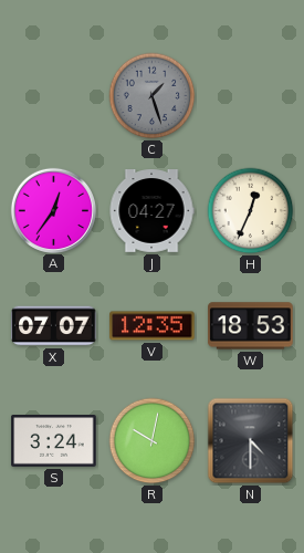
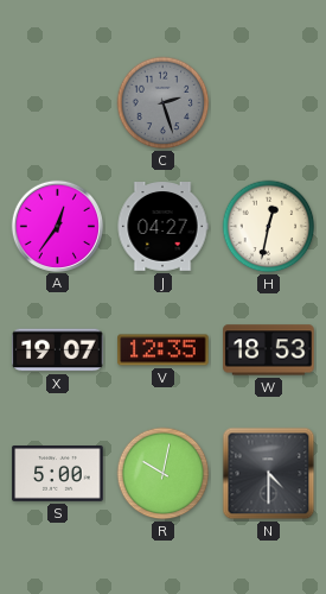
C: 1:27 -> 2:27
H: 12:34 -> 12:32
X: 07:07 -> 19:07
S: 3:24 -> 5:00
